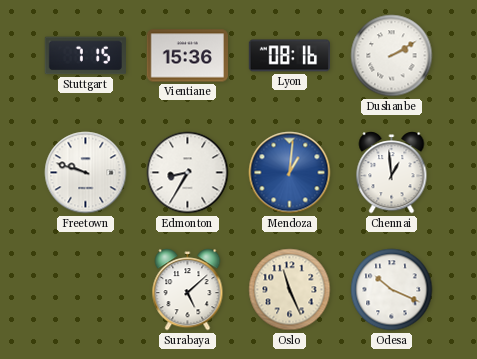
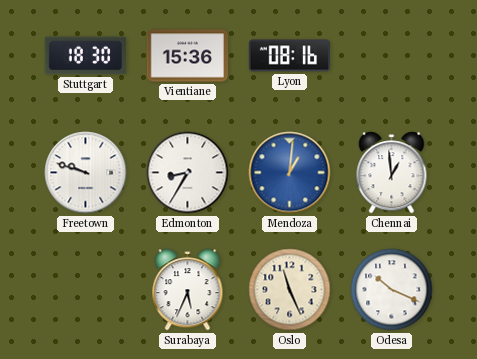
Stuttgart: 7:15 -> 18:30
Dushanbe: 2:10 -> none
Surabaya: 5:08 -> 5:34
